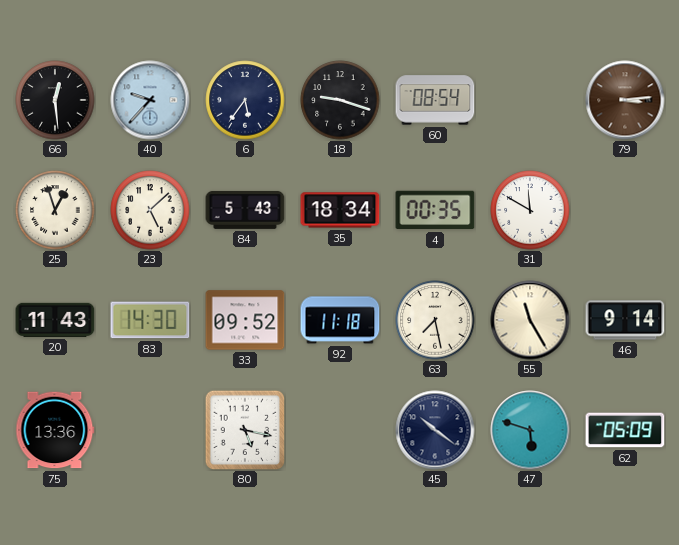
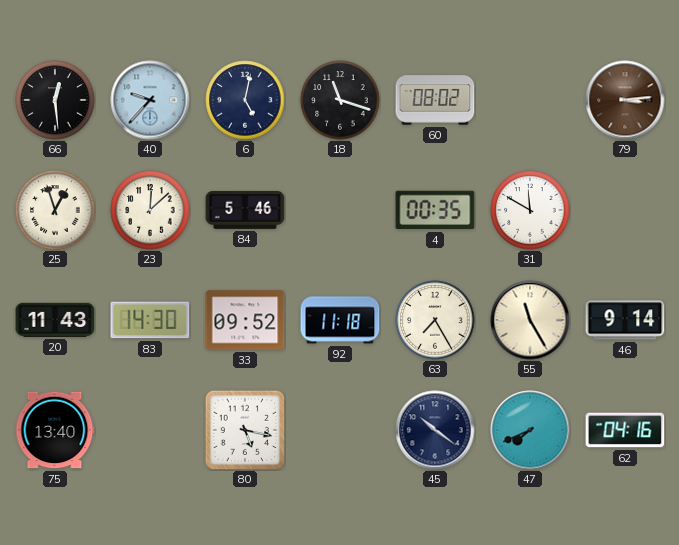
6: 5:36 -> 5:02
18: 9:18 -> 11:18
60: 08:54 -> 08:02
23: 5:08 -> 12:08
84: 5:43 -> 5:46
35: 18:34 -> none
63: 7:28 -> 7:25
75: 13:36 -> 13:40
47: 5:48 -> 7:41
62: 05:09 -> 04:16
